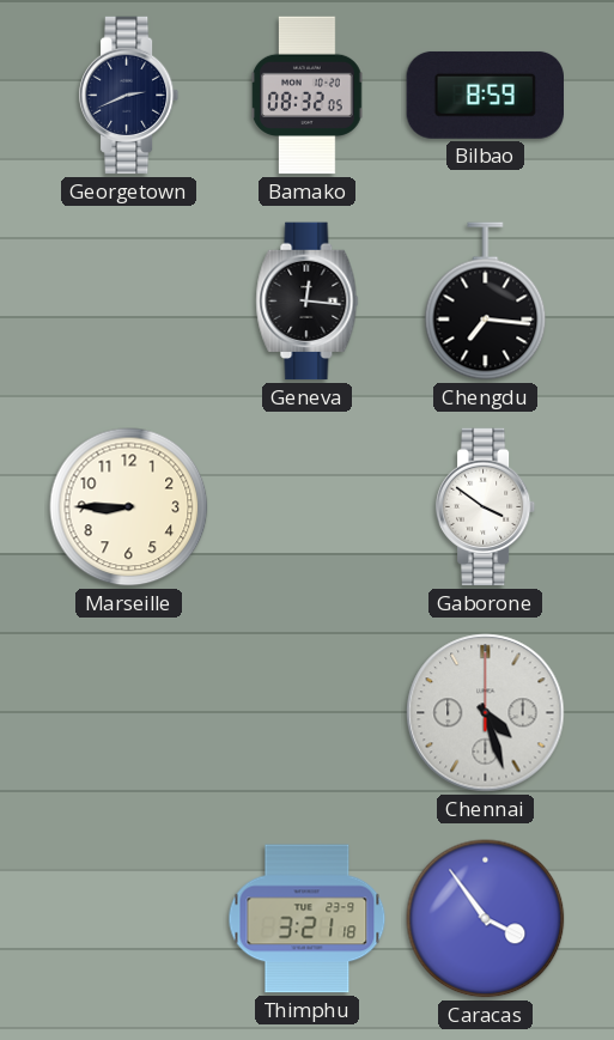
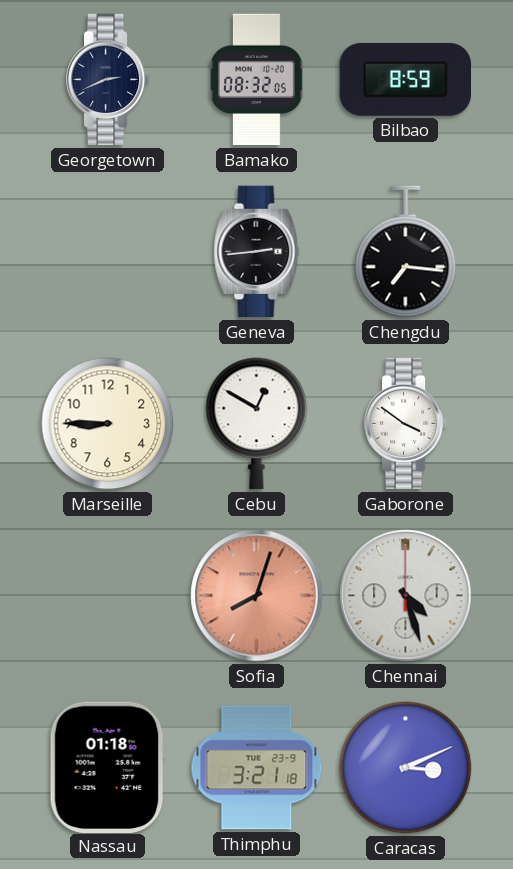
Geneva: 12:16 -> 2:44
Cebu: none -> 12:50
Sofia: none -> 8:03
Nassau: none -> 01:18
Caracas: 3:54 -> 3:11
